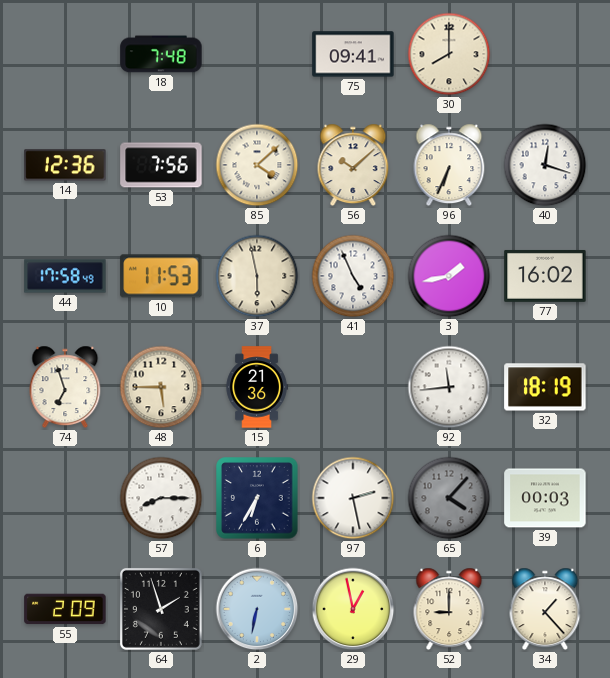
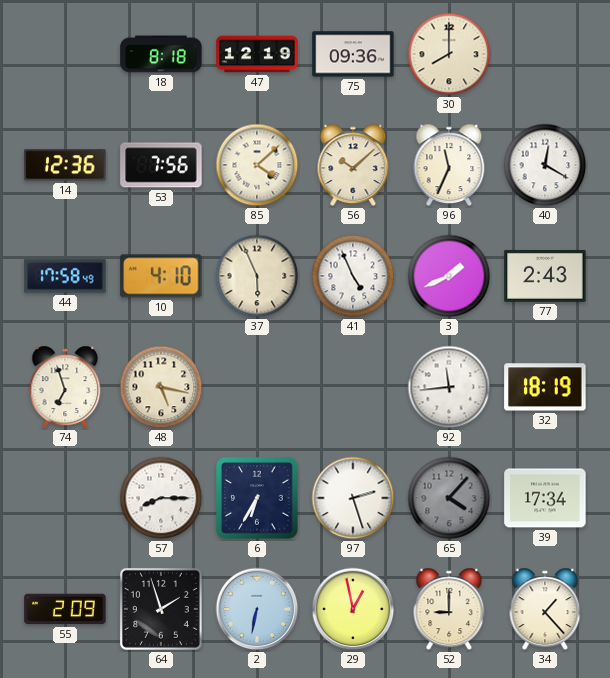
18: 7:48 -> 8:18
47: none -> 12:19
75: 09:41 -> 09:36
96: 6:34 -> 11:34
40: 12:18 -> 12:20
10: 11:53 -> 4:10
37: 5:58 -> 5:56
3: 1:43 -> 1:41
77: 16:02 -> 2:43
48: 5:45 -> 5:17
15: 21:36 -> none
97: 2:28 -> 2:27
39: 00:03 -> 17:34
